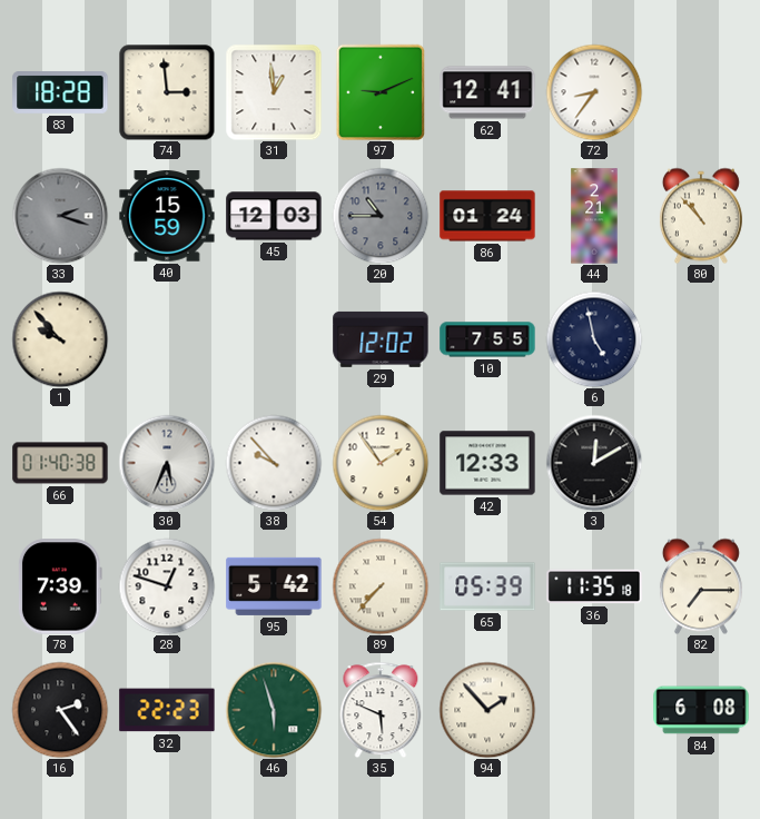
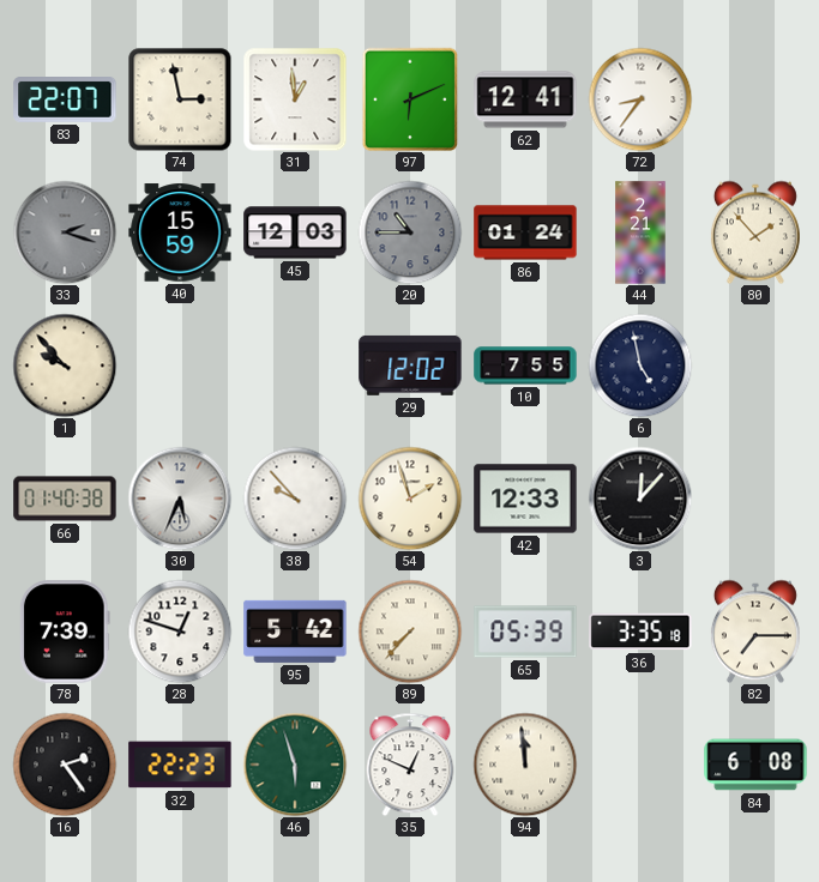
83: 18:28 -> 22:07
74: 2:59 -> 2:58
97: 9:11 -> 6:11
80: 10:53 -> 1:53
54: 1:54 -> 1:57
3: 12:10 -> 12:07
36: 11:35 -> 3:35
35: 5:49 -> 12:49
94: 1:53 -> 11:59
